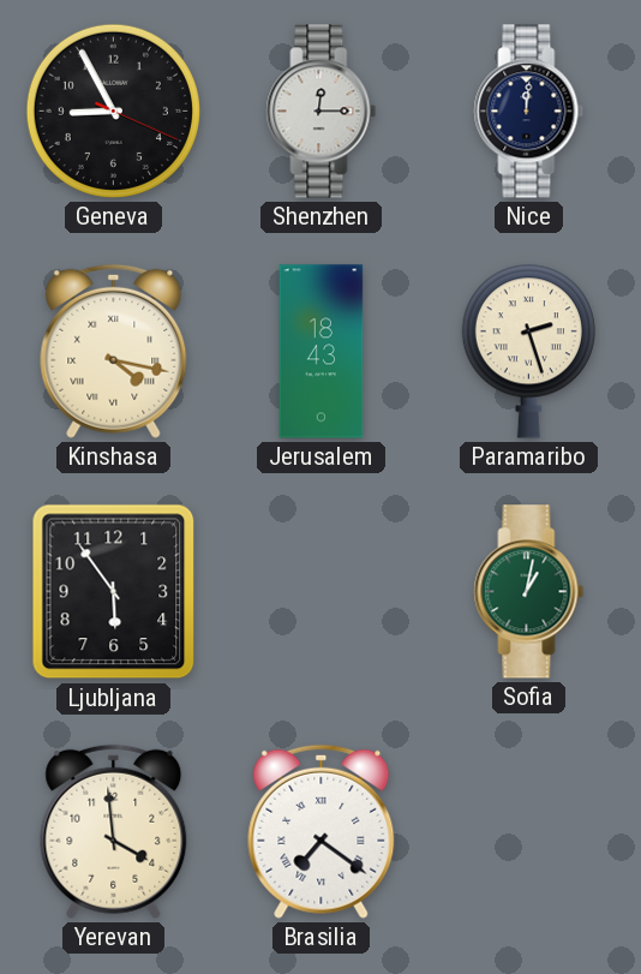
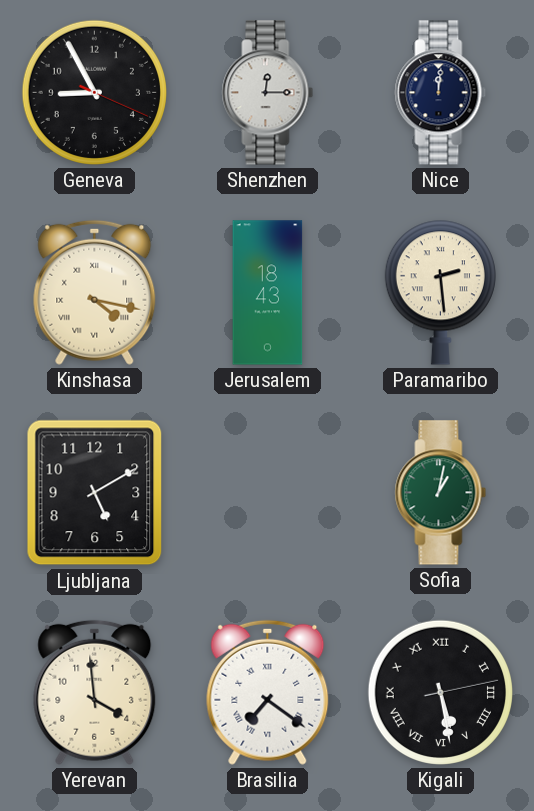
Paramaribo: 2:27 -> 2:29
Ljubljana: 5:54 -> 5:10
Kigali: none -> 5:28
